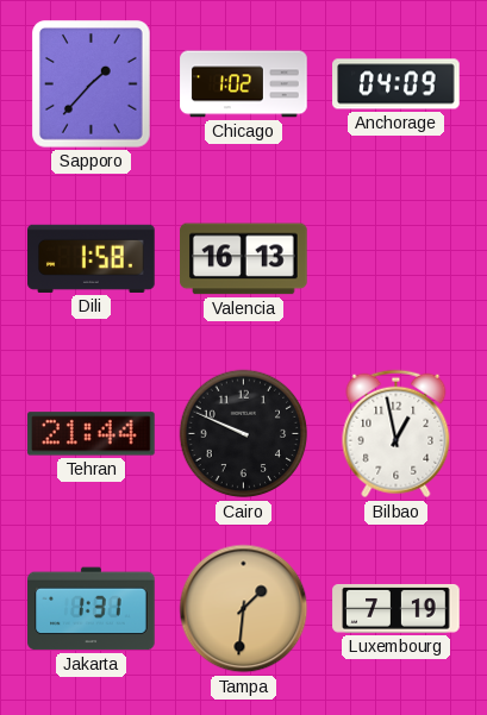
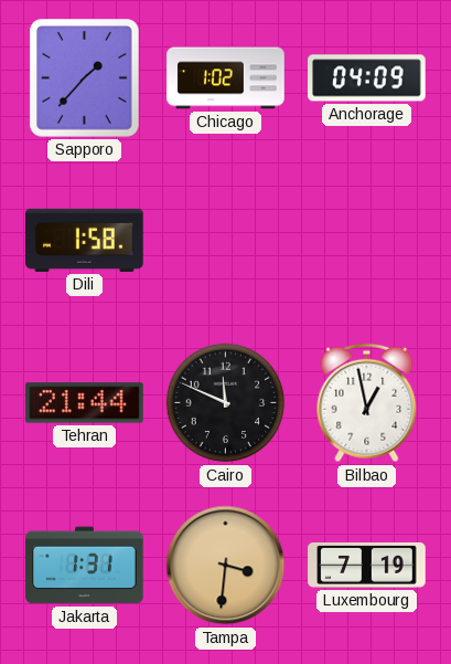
Valencia: 16:13 -> none
Cairo: 9:49 -> 11:49
Tampa: 1:31 -> 3:31
